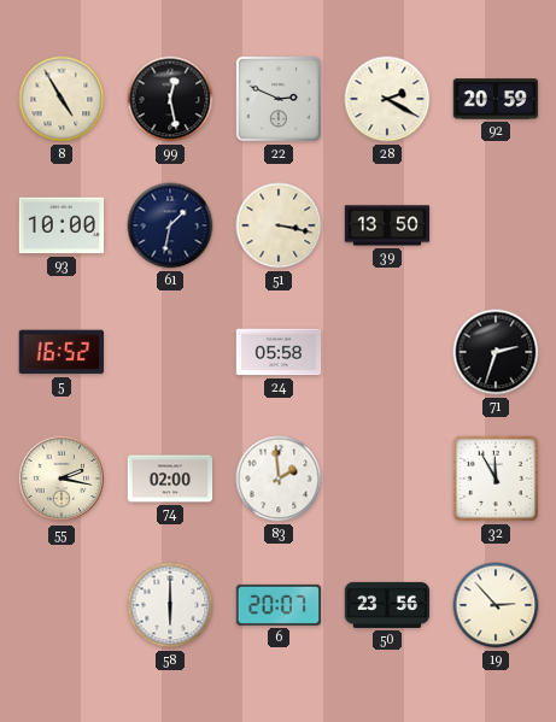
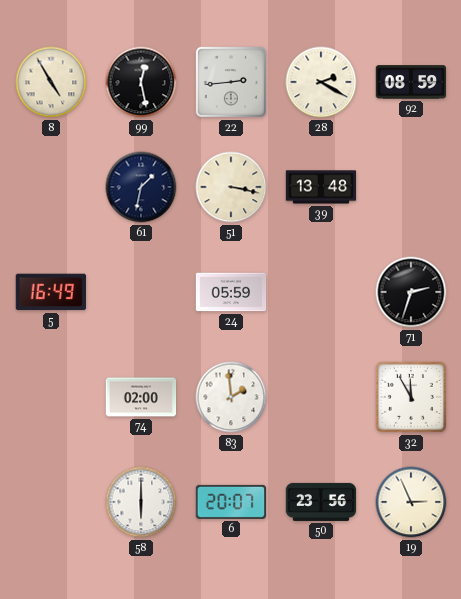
22: 2:49 -> 2:44
92: 20:59 -> 08:59
93: 10:00 -> none
39: 13:50 -> 13:48
5: 16:52 -> 16:49
24: 05:58 -> 05:59
55: 2:17 -> none
19: 2:53 -> 2:56
